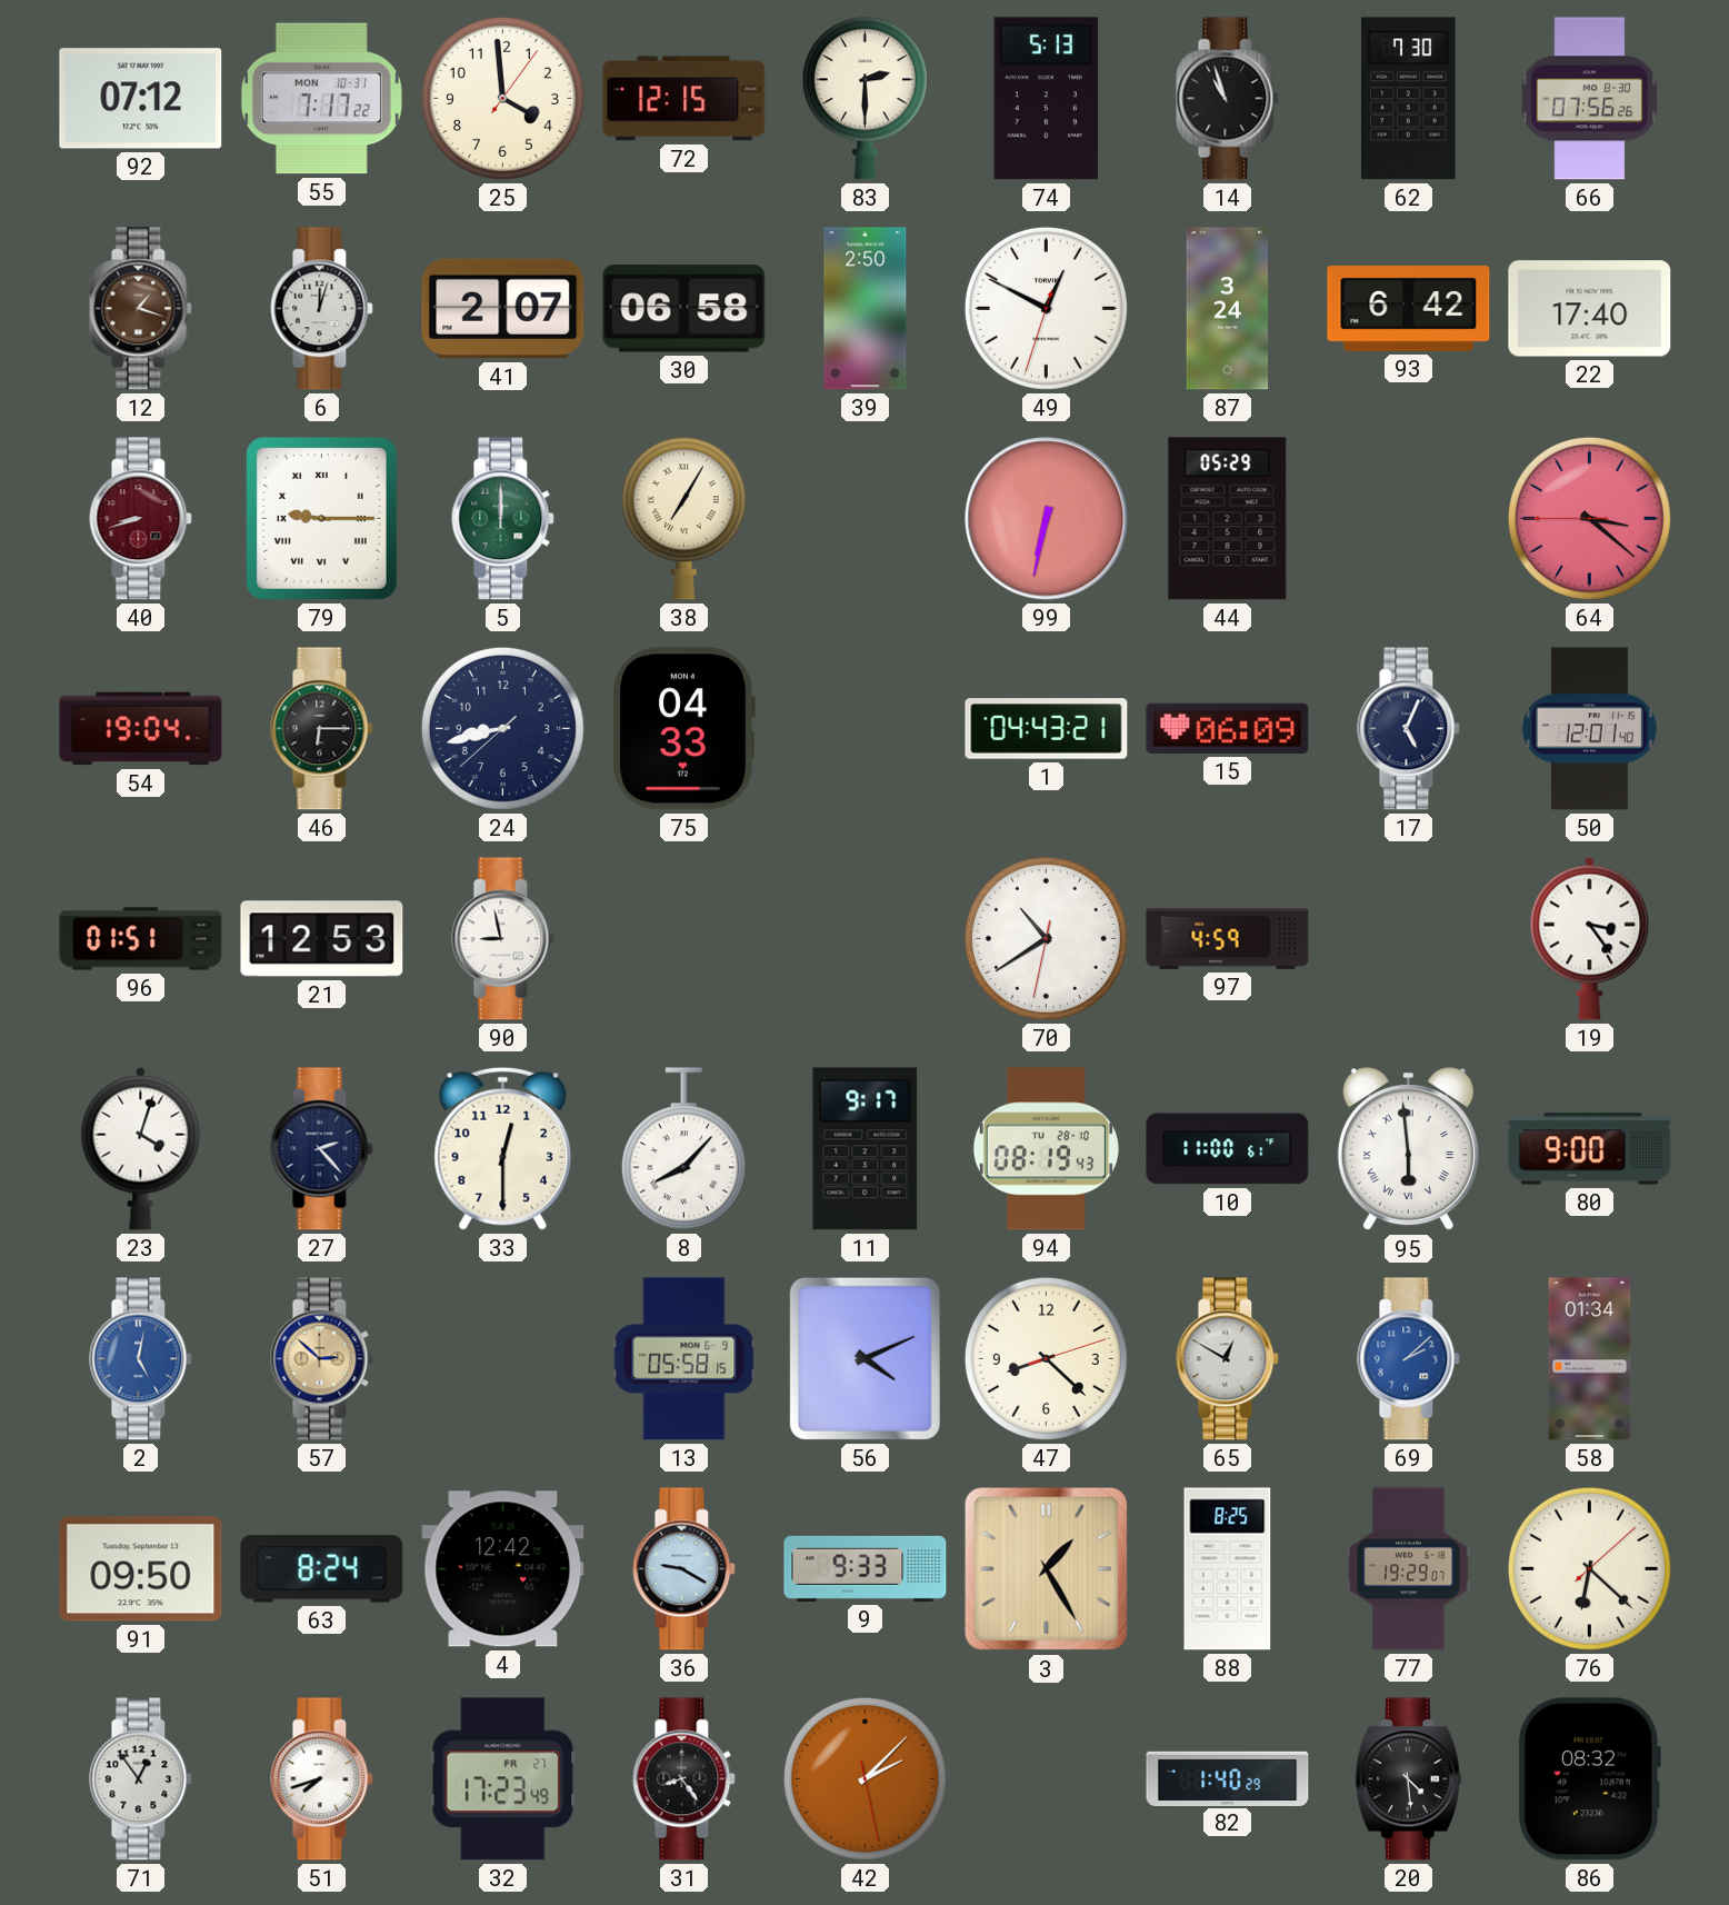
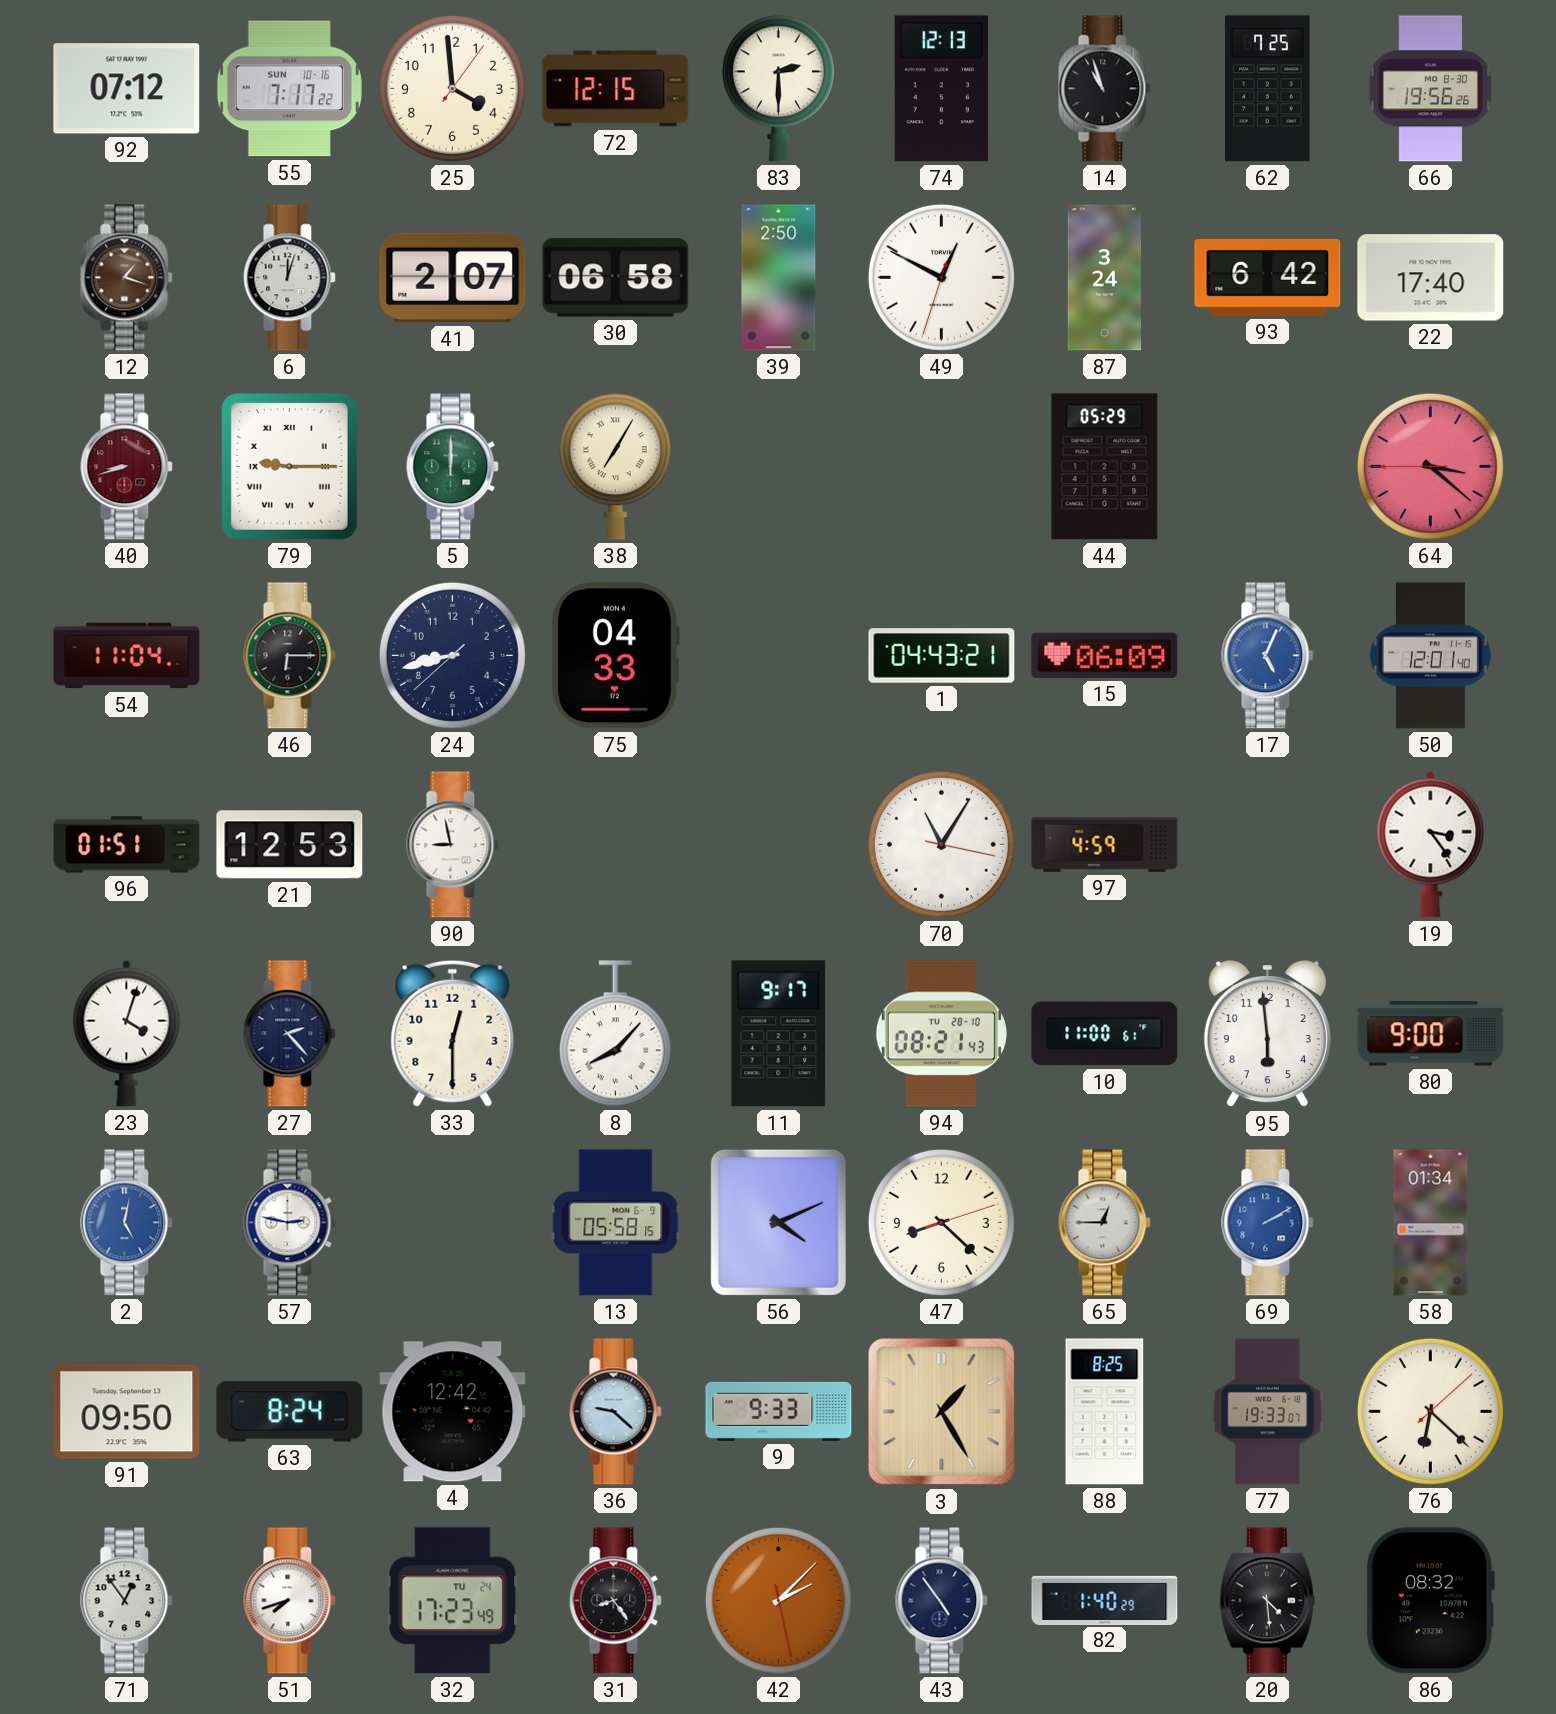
55 date: MON 10-31 -> SUN 10-16
74: 5:13 -> 12:13
62: 7:30 -> 7:25
66: 07:56 -> 19:56
99: 6:32 -> none
54: 19:04 -> 11:04
17 dial: navy -> blue
70: 10:39 -> 11:05
94: 08:19 -> 08:21
95 numerals: Roman -> Arabic
57: 2:52 -> 2:47
57 dial: champagne -> white
65: 12:50 -> 12:45
69: 2:08 -> 2:10
36: 9:20 -> 9:22
77: 19:29 -> 19:33
32 date: FR 27 -> TU 24
43: none -> 4:54
